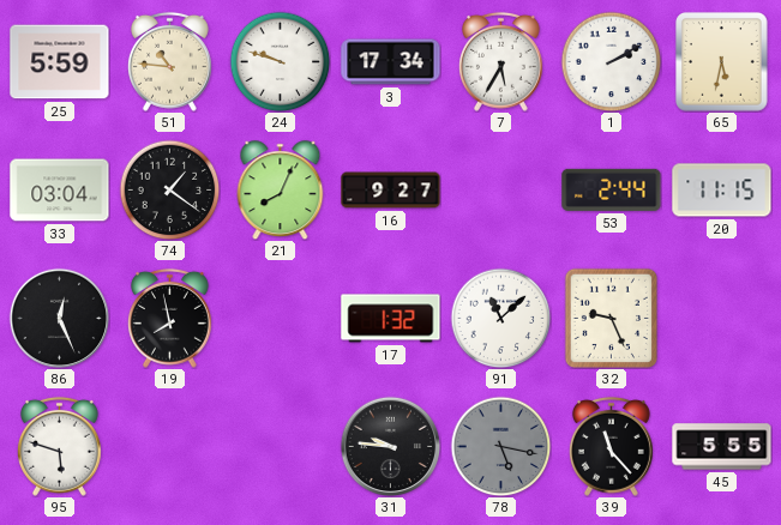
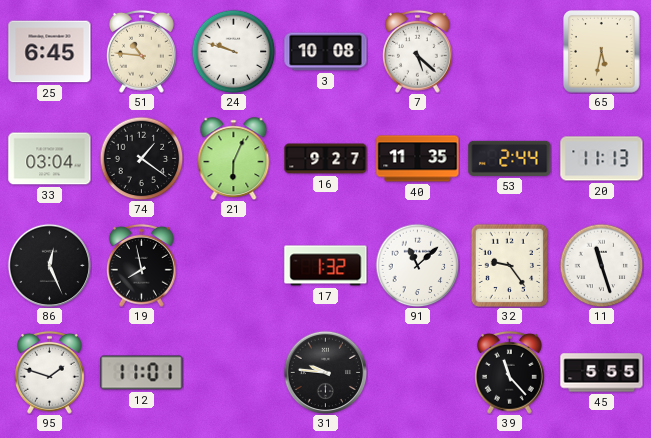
25: 5:59 -> 6:45
3: 17:34 -> 10:08
7: 5:35 -> 5:22
1: 2:10 -> none
21: 8:04 -> 6:04
40: none -> 11:35
20: 11:15 -> 11:13
32: 9:26 -> 9:24
11: none -> 11:27
95: 5:48 -> 1:48
12: none -> 11:01
78: 5:17 -> none
